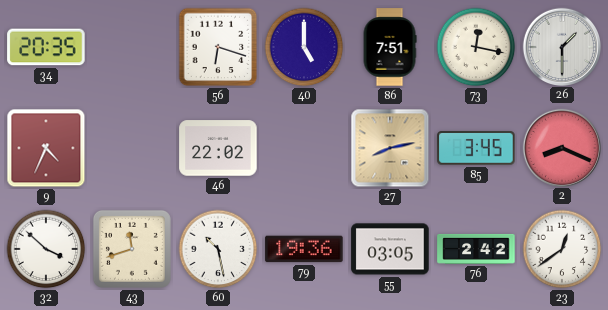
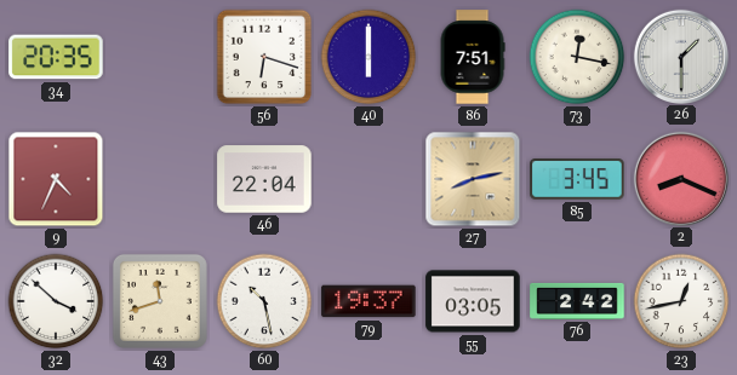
40: 5:00 -> 6:00
46: 22:02 -> 22:04
79: 19:36 -> 19:37
23: 12:39 -> 12:43
